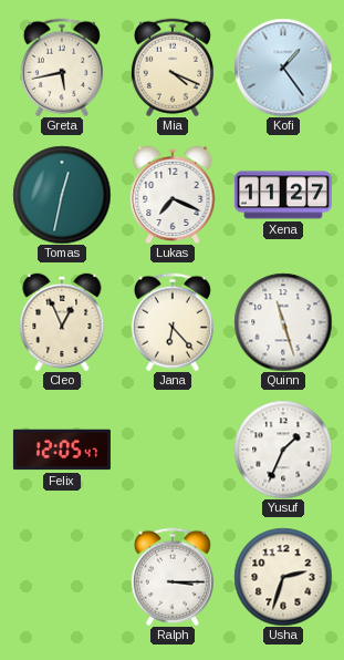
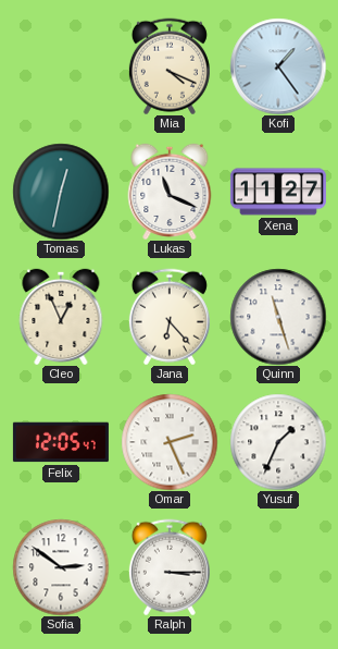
Greta: 5:43 -> none
Lukas: 7:19 -> 11:19
Omar: none -> 2:26
Sofia: none -> 2:51
Usha: 2:33 -> none
